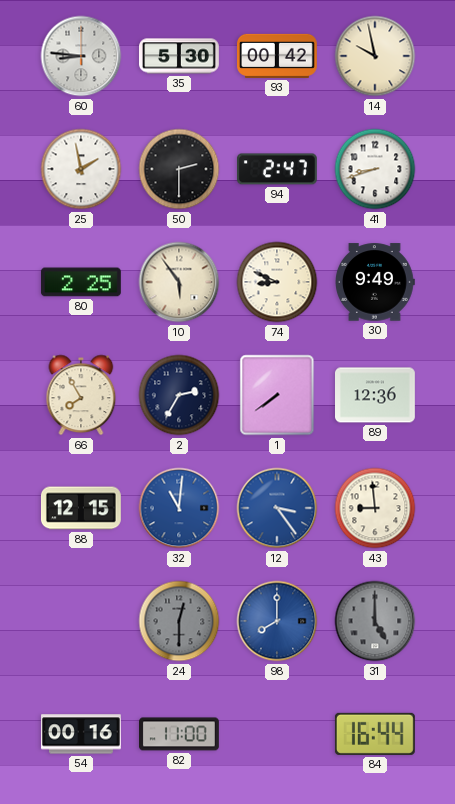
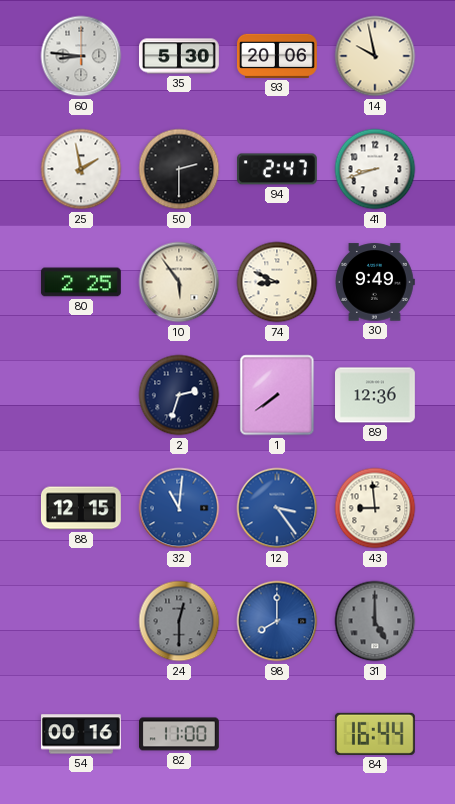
93: 00:42 -> 20:06
66: 7:55 -> none
2: 2:35 -> 2:33
